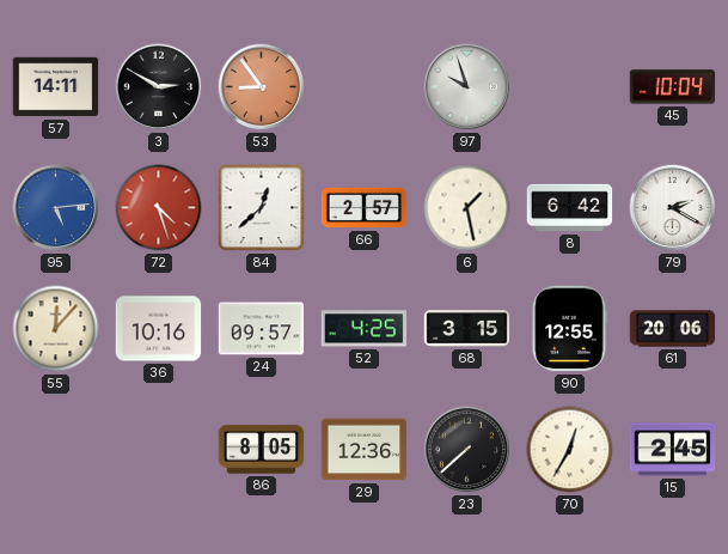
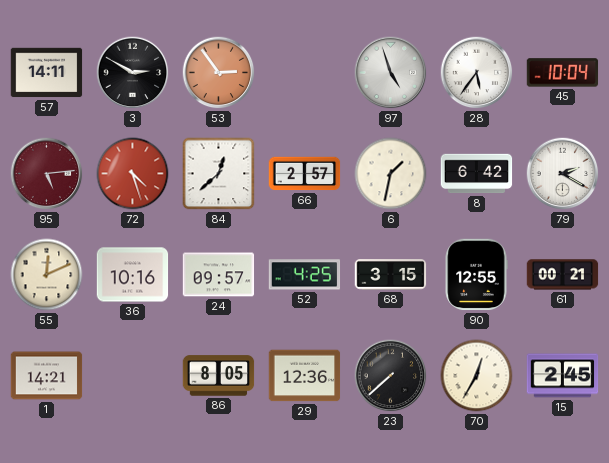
53: 8:54 -> 2:54
97: 9:57 -> 4:57
28: none -> 5:36
95 dial: blue -> burgundy
6: 1:28 -> 1:32
55: 12:07 -> 12:11
61: 20:06 -> 00:21
1: none -> 14:21
